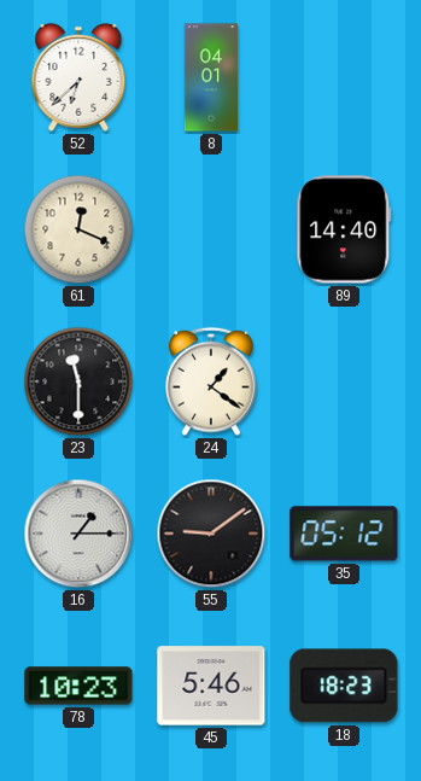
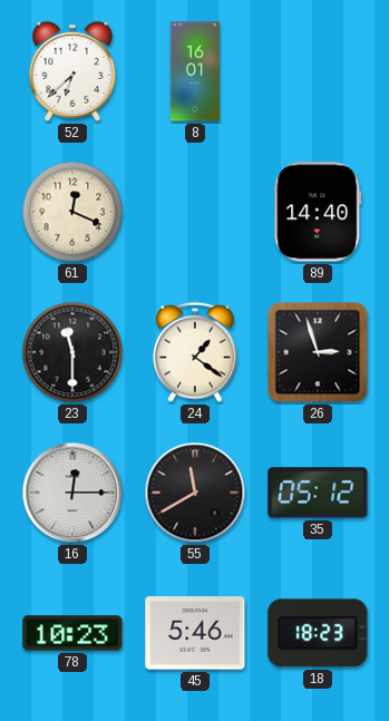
8: 04:01 -> 16:01
26: none -> 2:57
16: 1:15 -> 12:15
55: 9:09 -> 11:40
